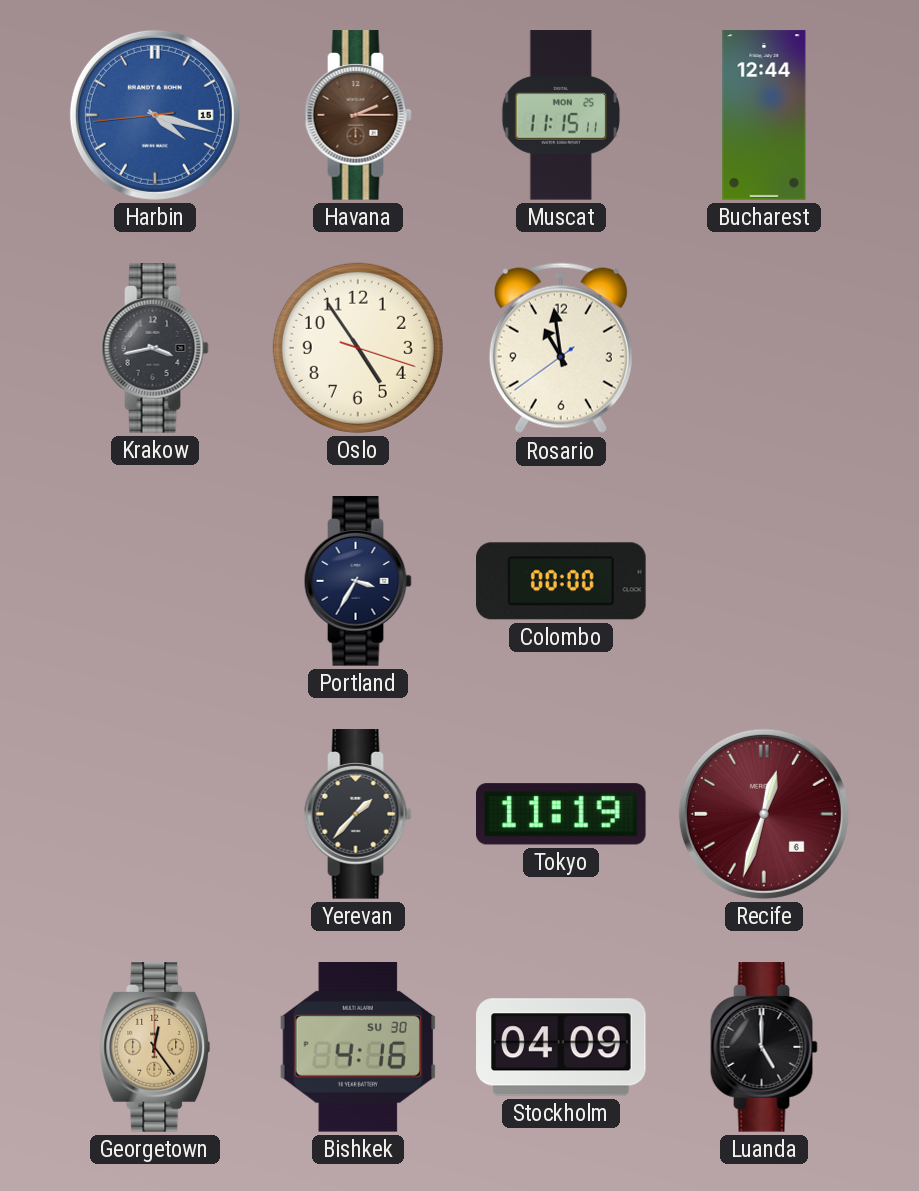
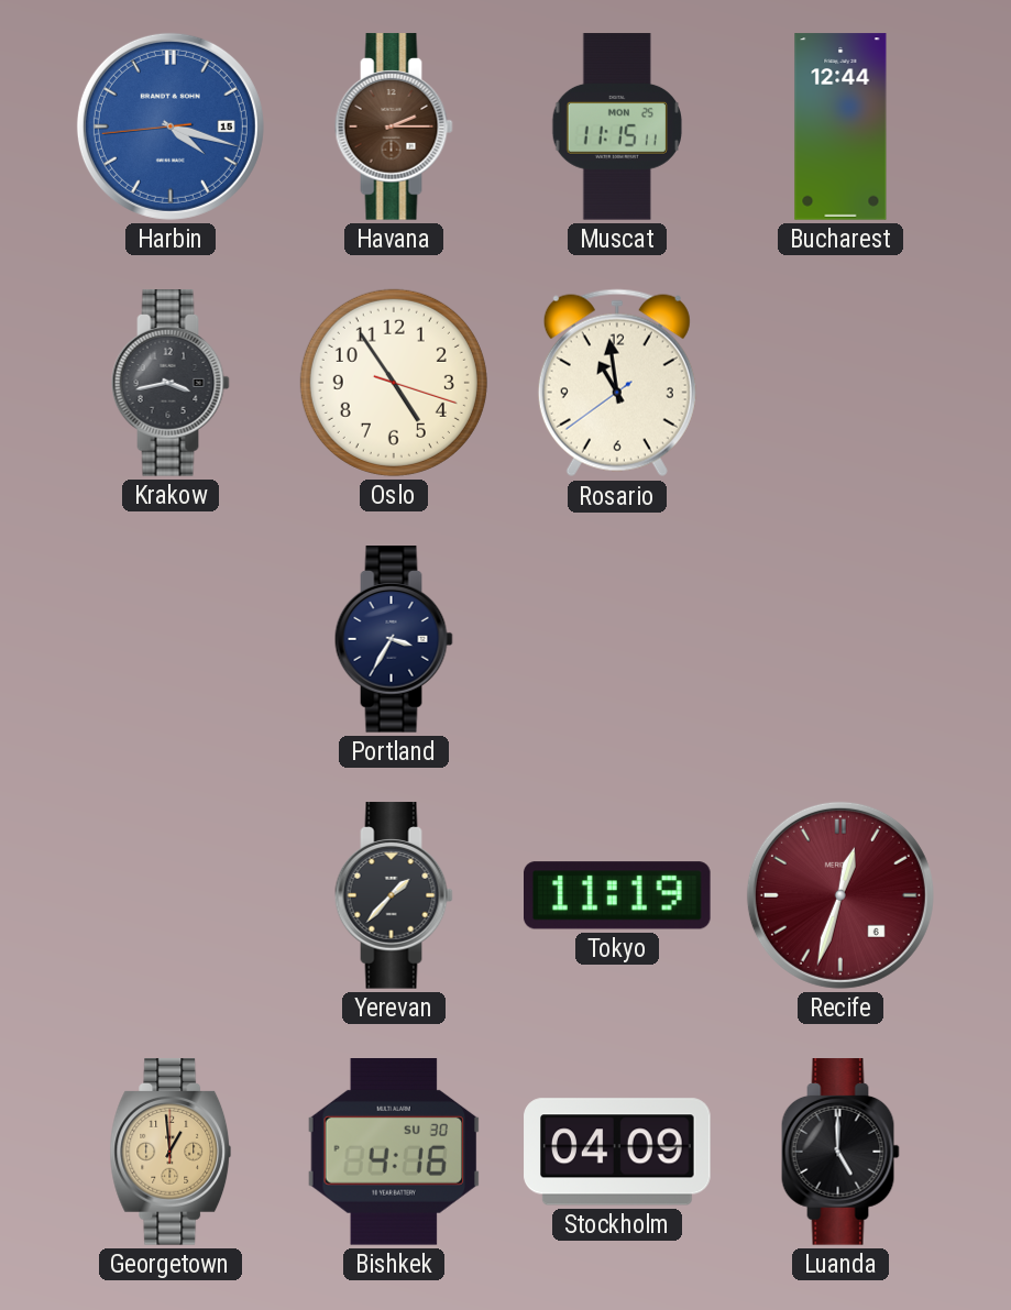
Colombo: 00:00 -> none
Georgetown: 12:24 -> 12:59
